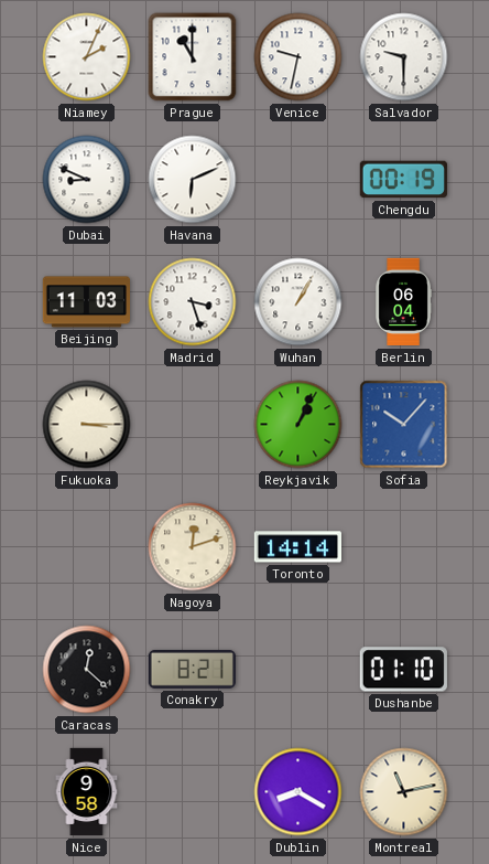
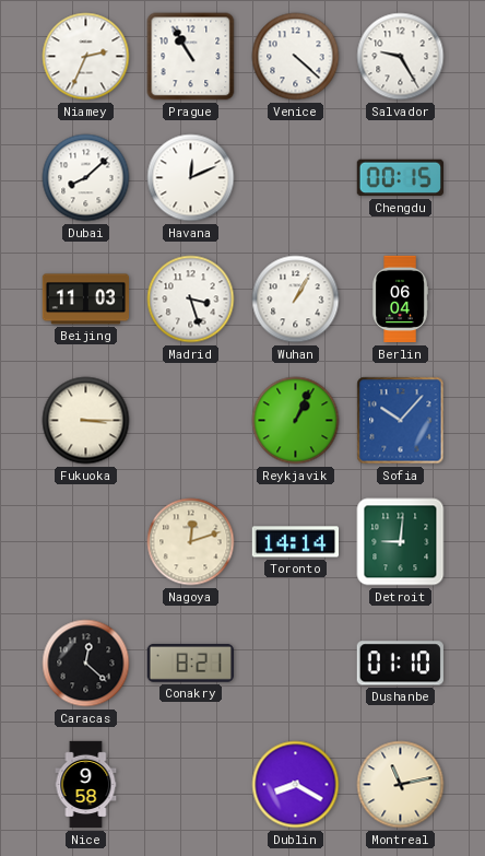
Niamey: 2:04 -> 2:34
Prague: 11:00 -> 10:55
Venice: 9:32 -> 4:22
Salvador: 9:30 -> 9:25
Dubai: 8:49 -> 8:08
Havana: 6:11 -> 12:11
Chengdu: 00:19 -> 00:15
Detroit: none -> 9:01
